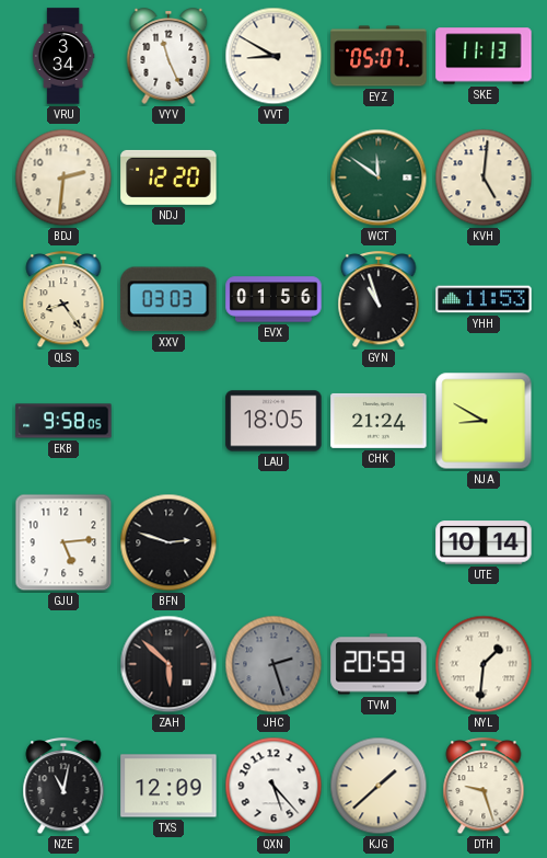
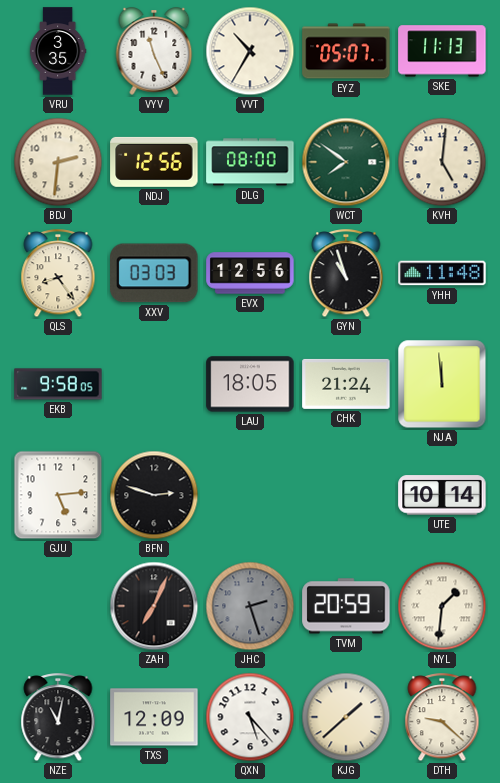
VRU: 3:34 -> 3:35
VVT: 8:50 -> 10:35
NDJ: 12:20 -> 12:56
DLG: none -> 08:00
WCT: 11:51 -> 7:51
EVX: 01:56 -> 12:56
YHH: 11:53 -> 11:48
NJA: 8:50 -> 11:59
ZAH: 5:52 -> 7:04
DTH: 9:27 -> 9:22
